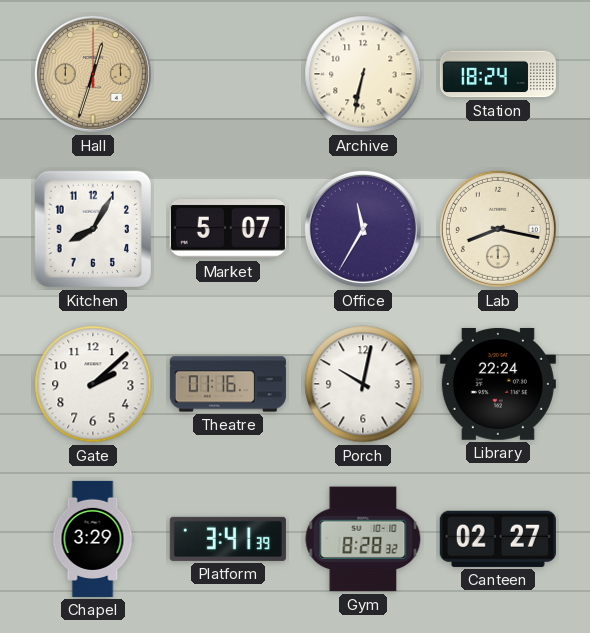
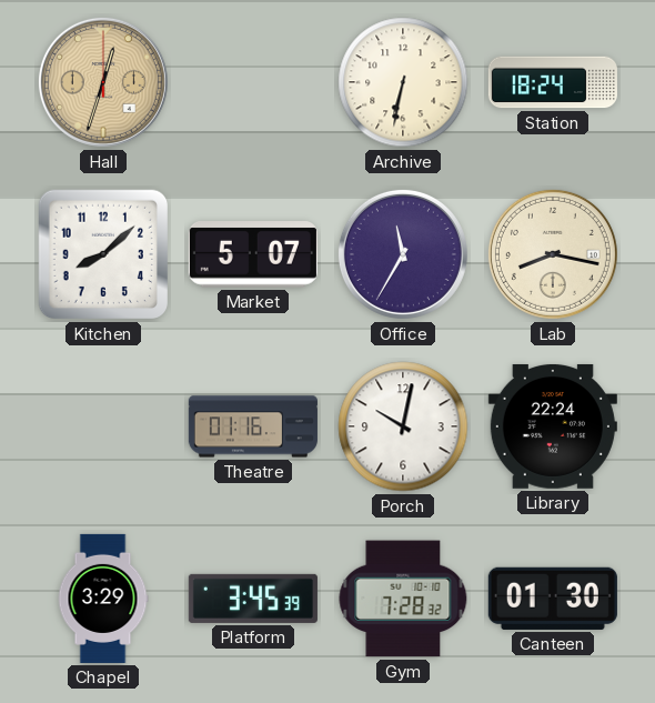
Kitchen: 8:05 -> 8:08
Gate: 2:08 -> none
Platform: 3:41 -> 3:45
Gym: 8:28 -> 7:28
Canteen: 02:27 -> 01:30
